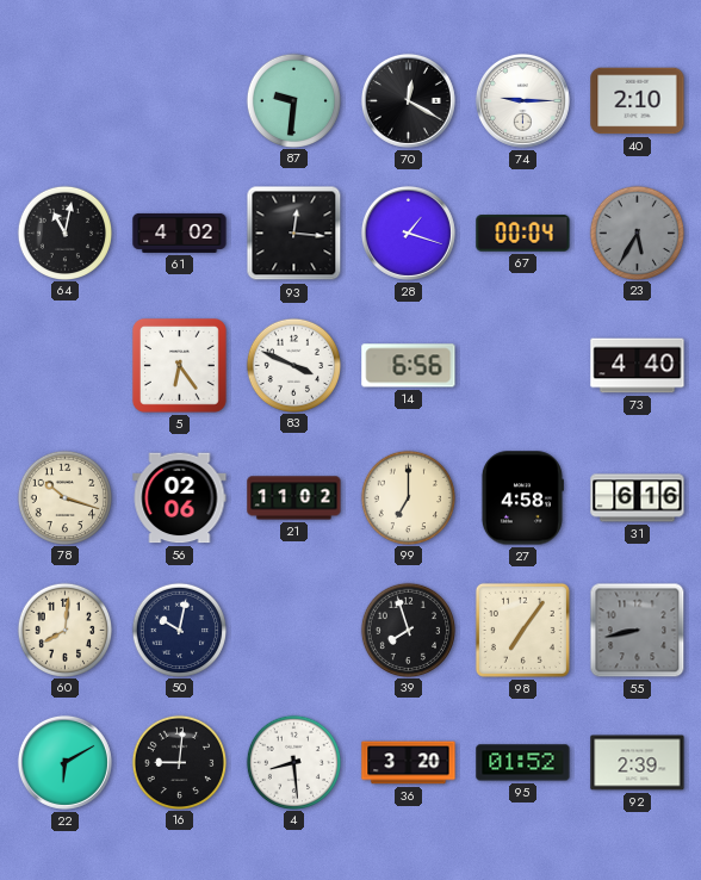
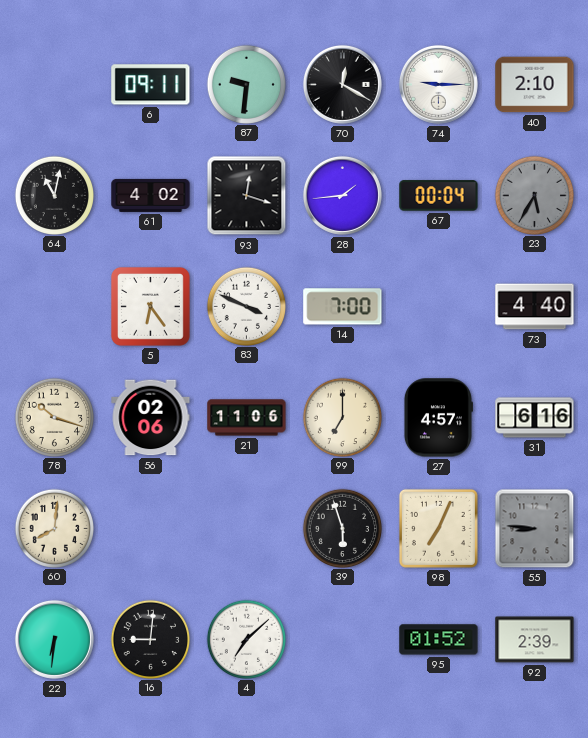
6: none -> 09:11
93: 12:16 -> 12:18
28: 1:18 -> 1:44
14: 6:56 -> 7:00
21: 11:02 -> 11:06
27: 4:58 -> 4:57
50: 10:02 -> none
39: 7:57 -> 5:57
98: 7:06 -> 7:04
55: 8:43 -> 8:46
22: 6:10 -> 6:31
4: 8:29 -> 7:08
36: 3:20 -> none
